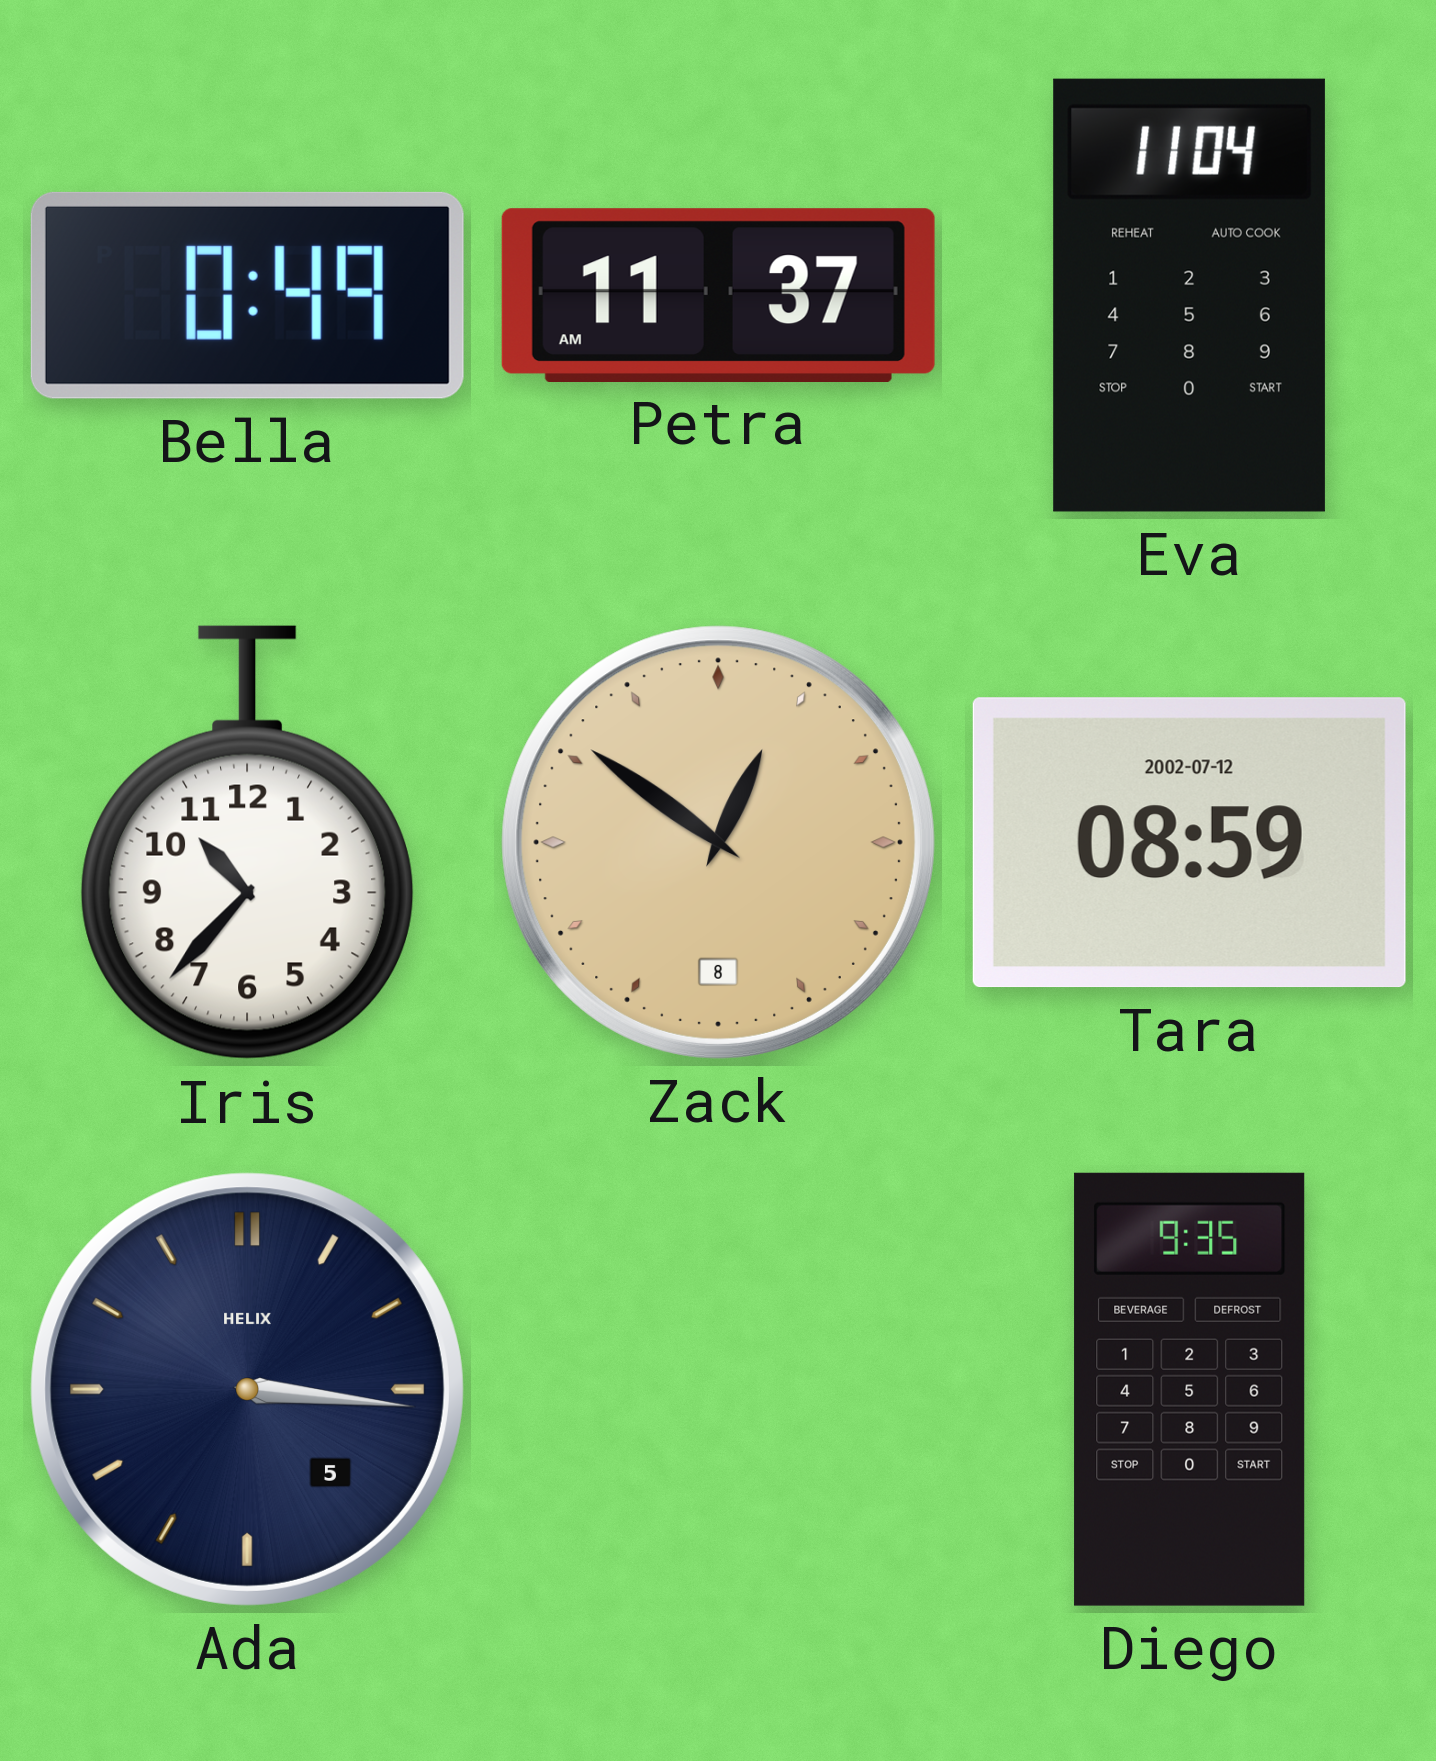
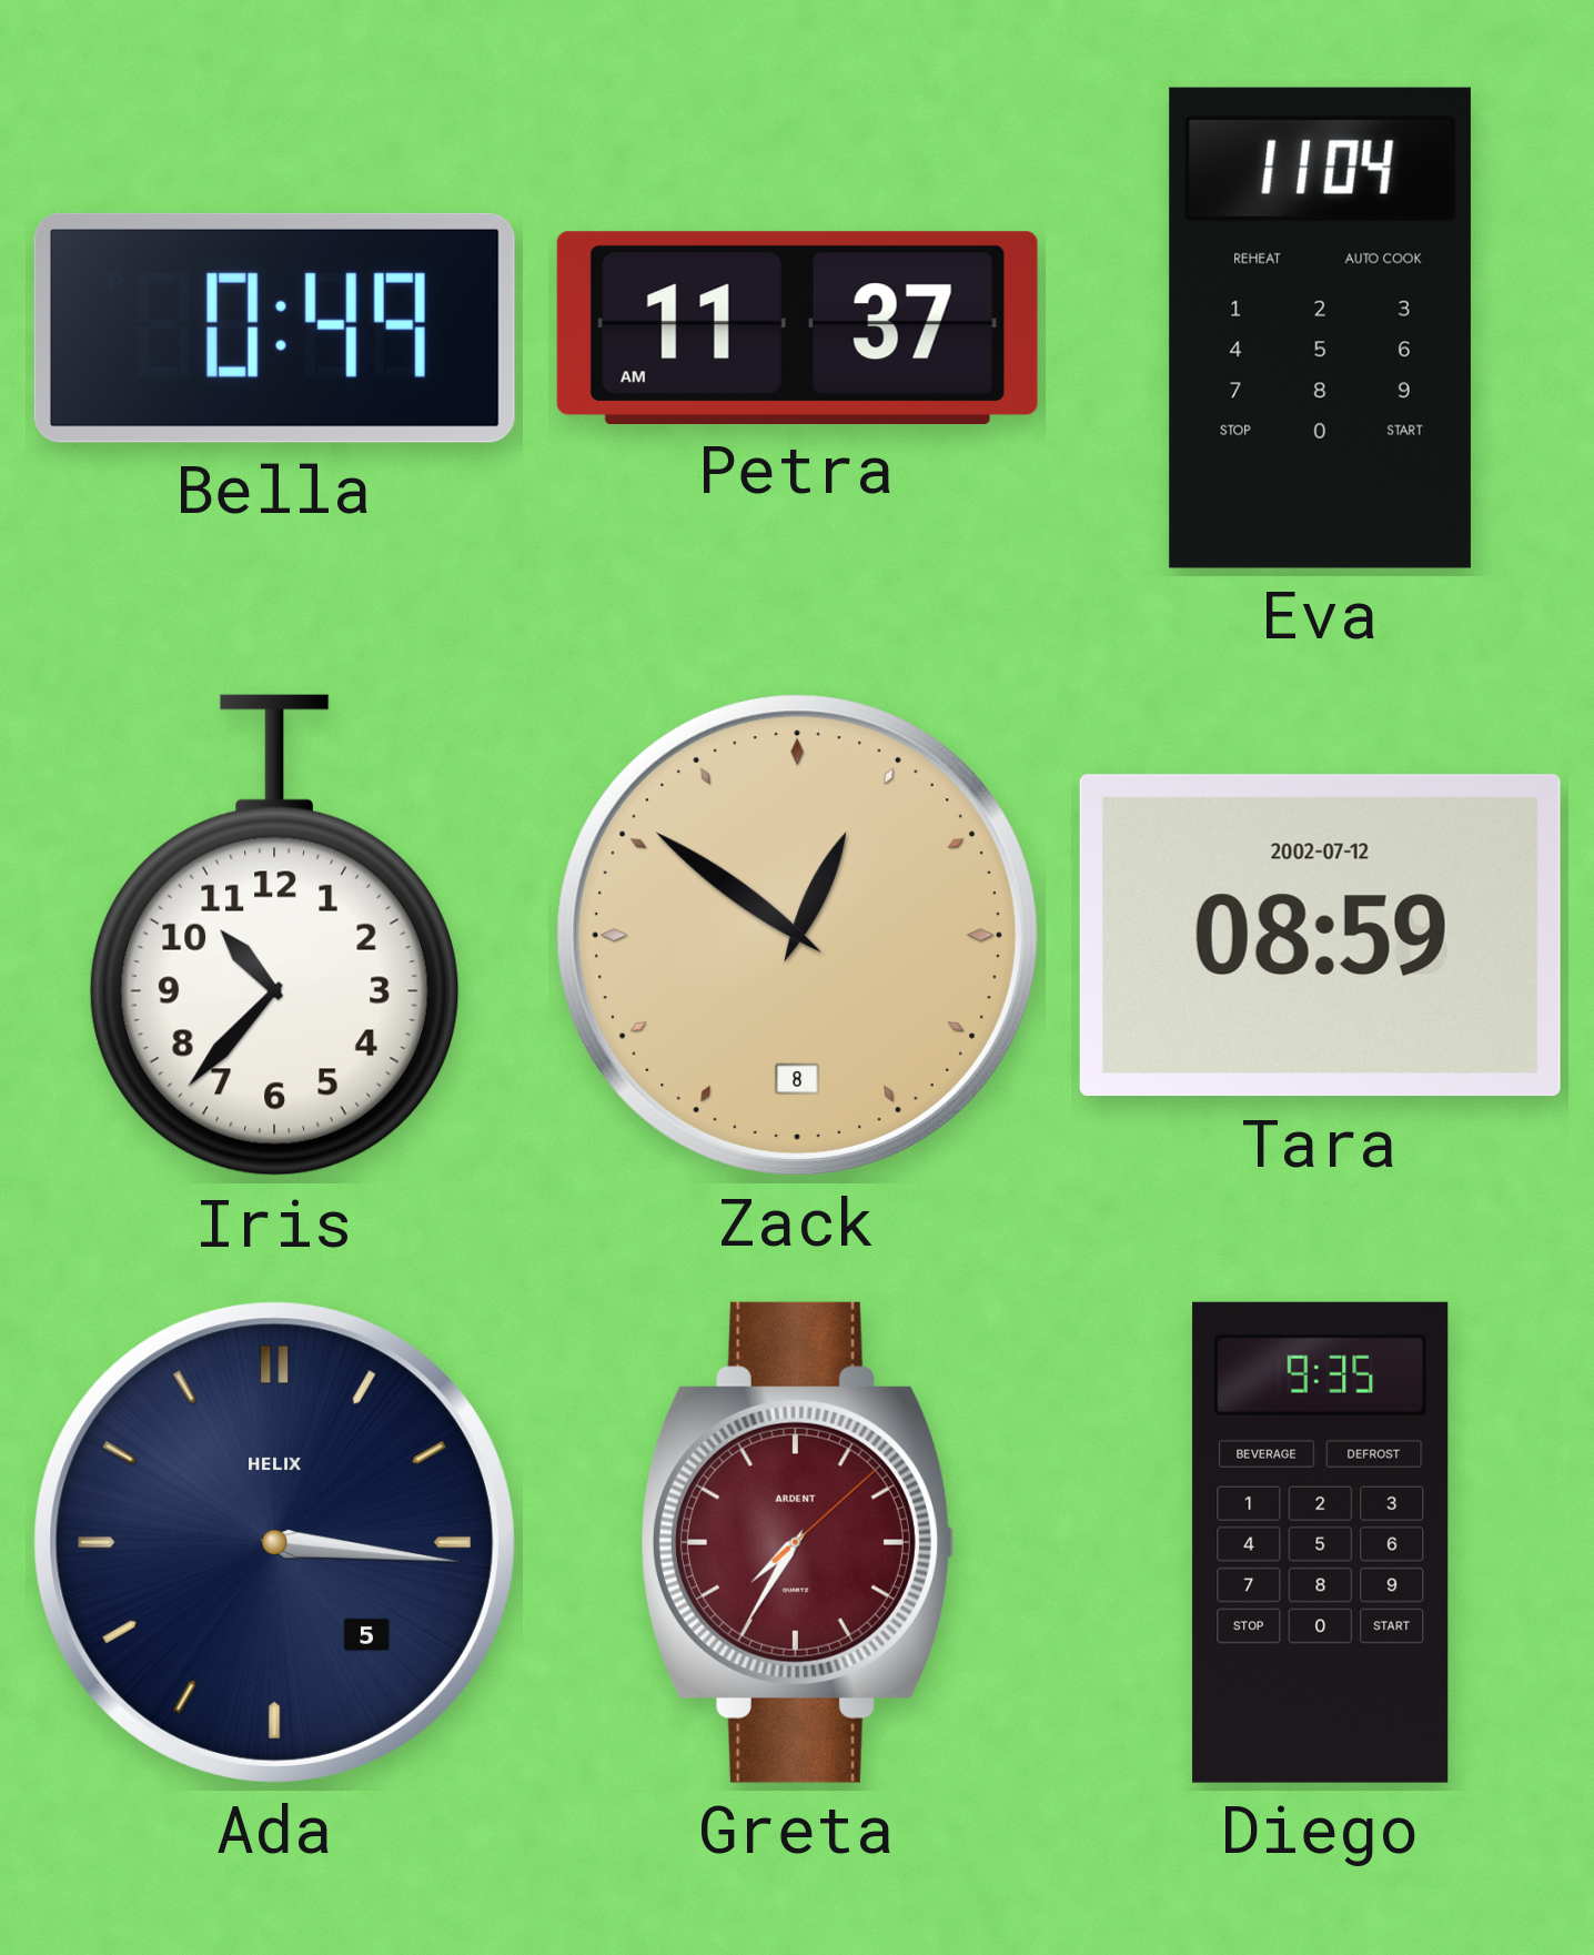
Greta: none -> 7:35
